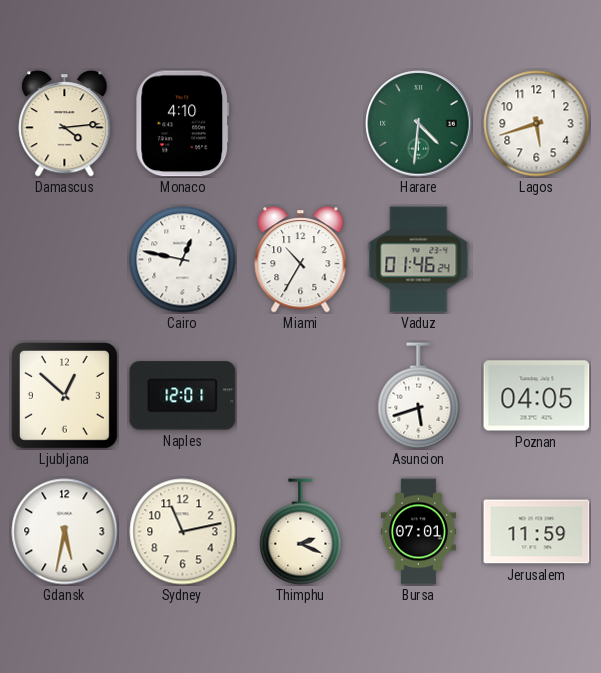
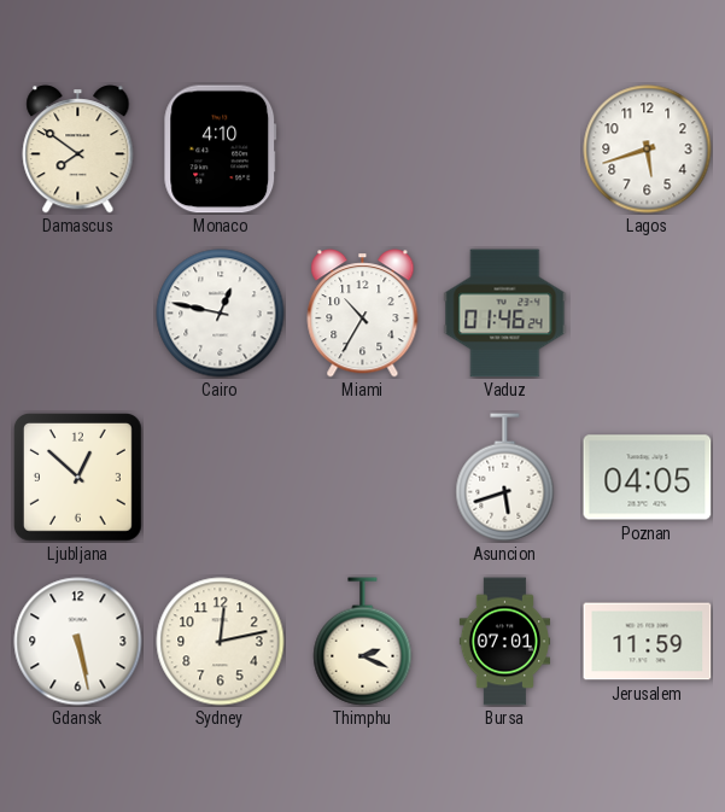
Damascus: 4:14 -> 7:51
Harare: 4:31 -> none
Naples: 12:01 -> none
Gdansk: 5:32 -> 5:28
Sydney: 11:13 -> 12:13
